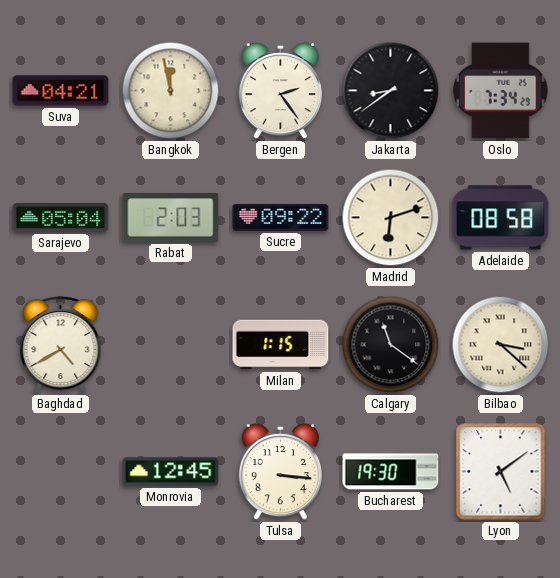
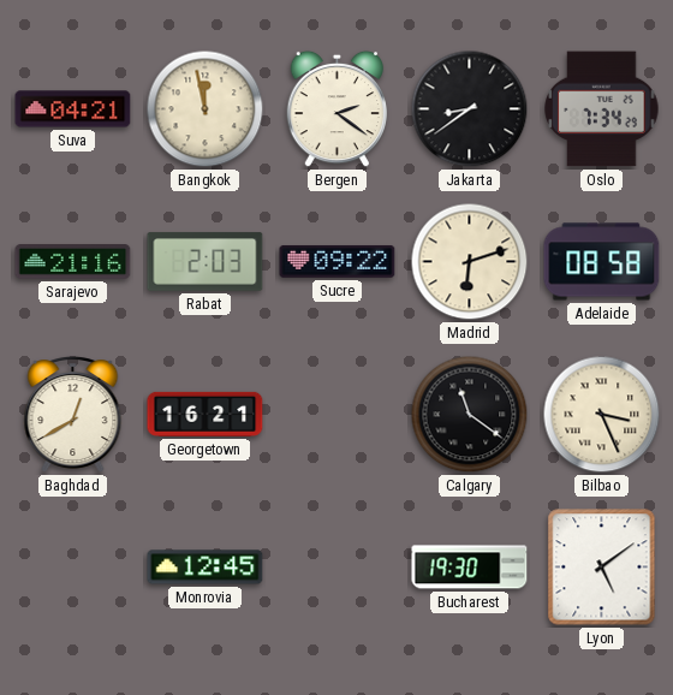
Bergen: 2:24 -> 2:21
Sarajevo: 05:04 -> 21:16
Baghdad: 4:40 -> 12:40
Georgetown: none -> 16:21
Milan: 1:15 -> none
Bilbao: 3:22 -> 3:26
Tulsa: 3:16 -> none
